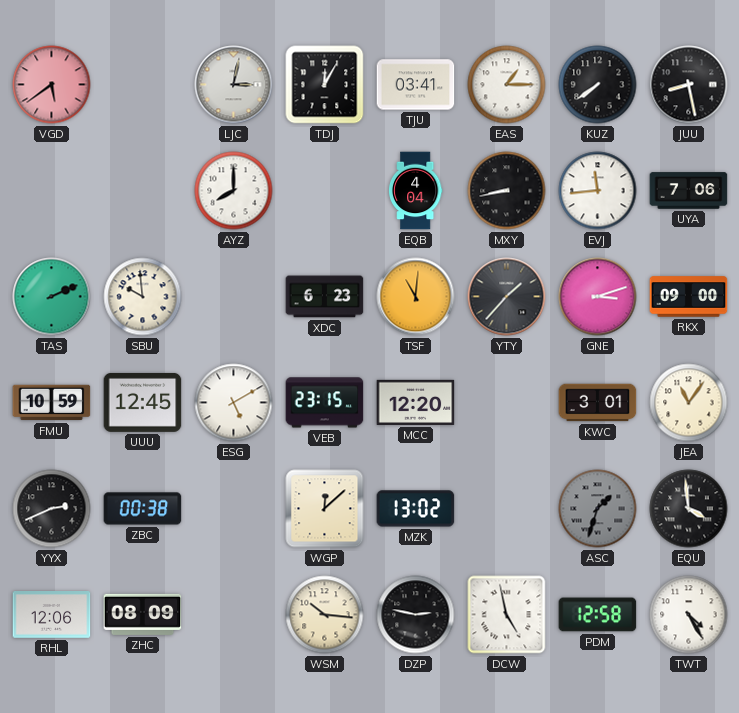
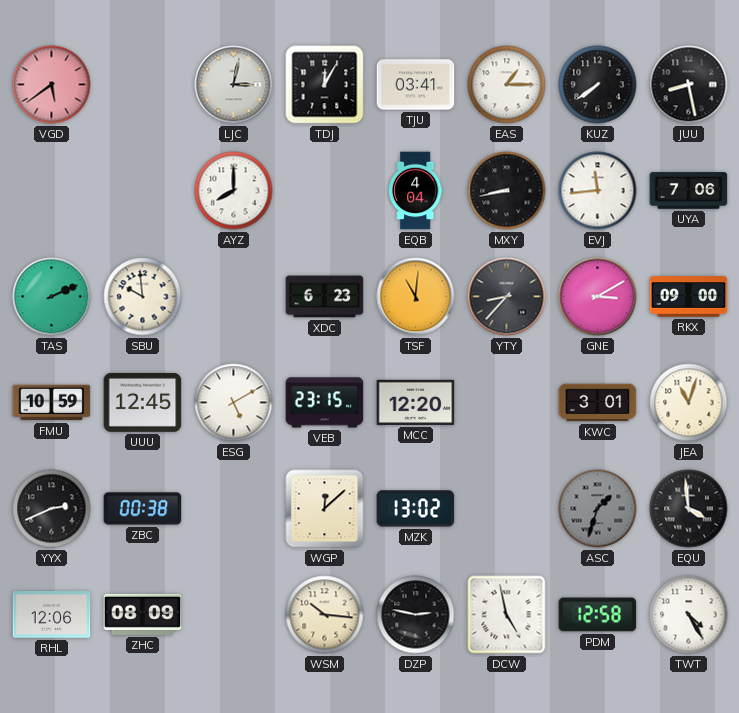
YTY: 1:37 -> 8:37
GNE: 3:12 -> 3:10
JEA: 11:06 -> 11:03
